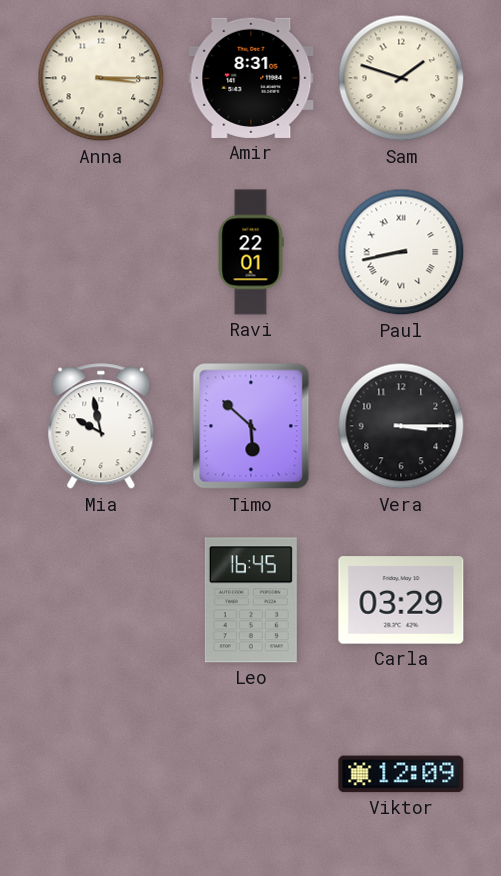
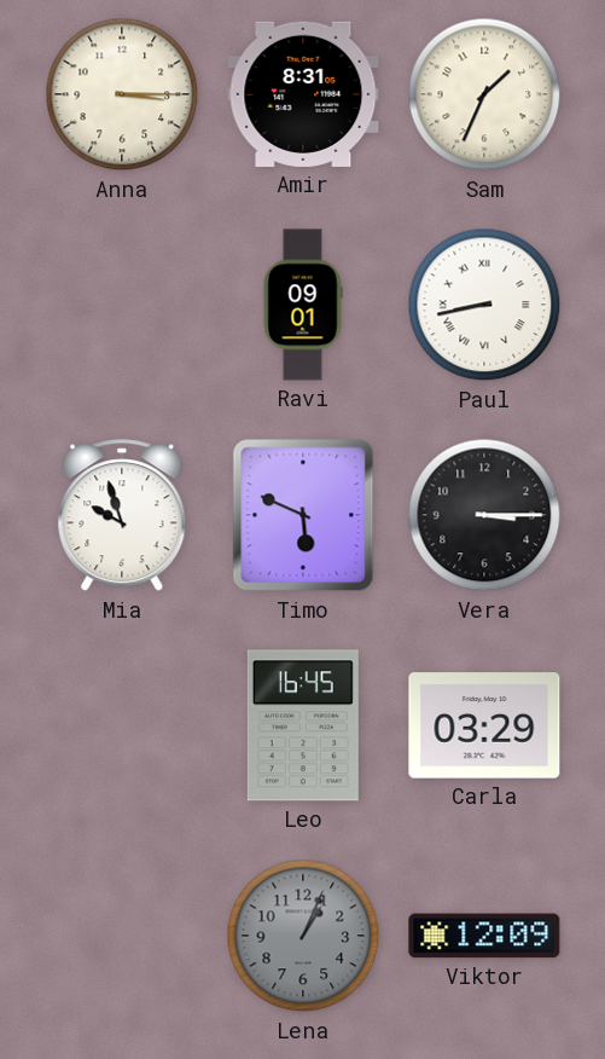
Sam: 1:48 -> 1:34
Ravi: 22:01 -> 09:01
Mia: 9:58 -> 9:57
Timo: 5:52 -> 5:49
Lena: none -> 1:04
